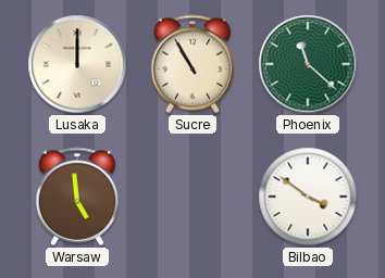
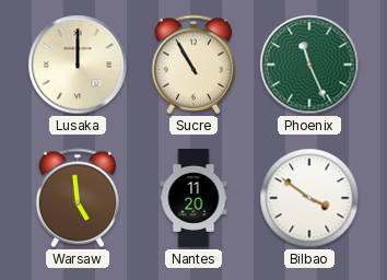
Phoenix: 11:22 -> 11:26
Nantes: none -> 11:20
